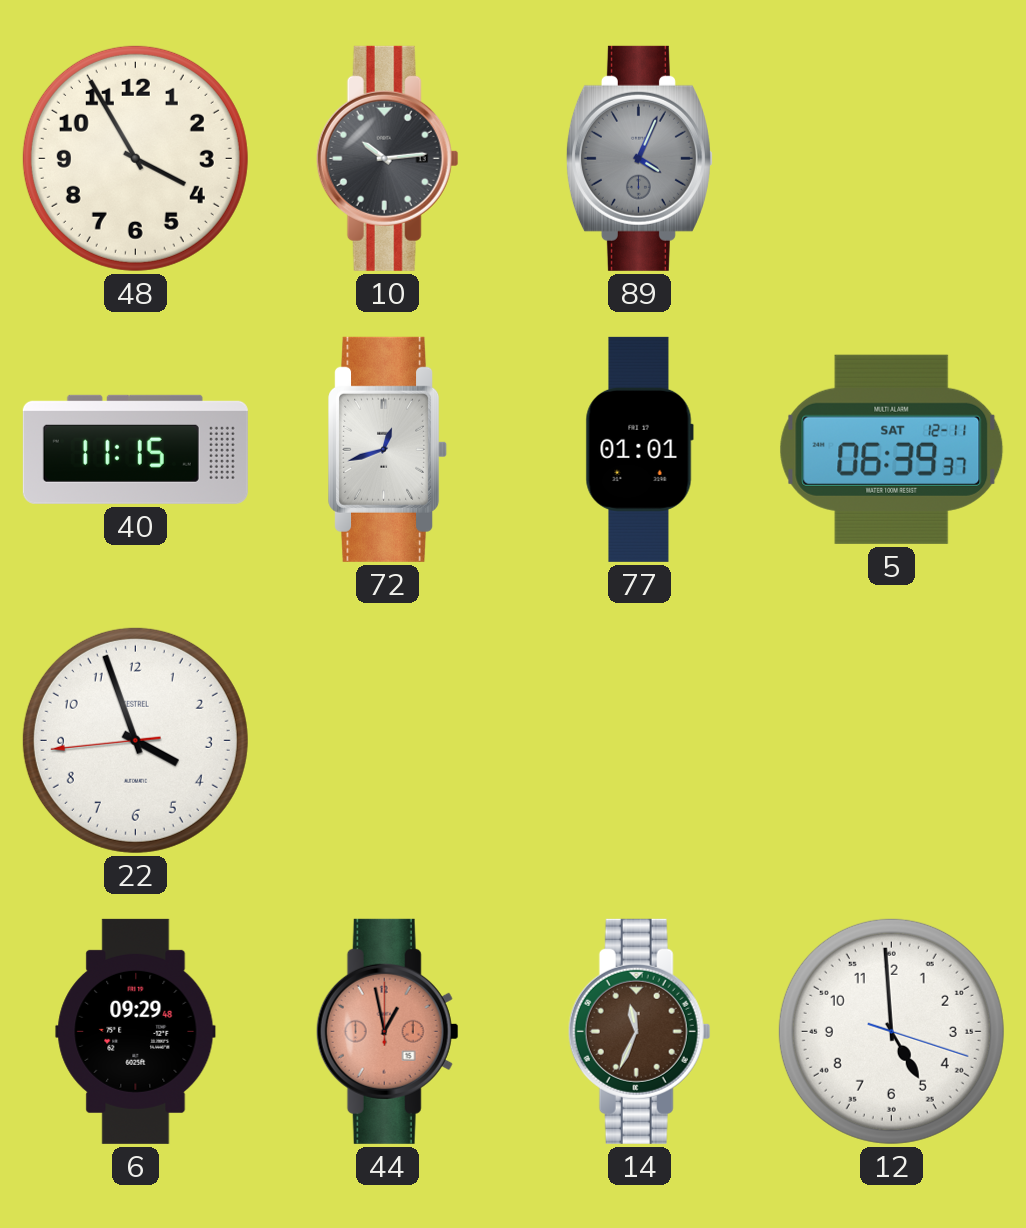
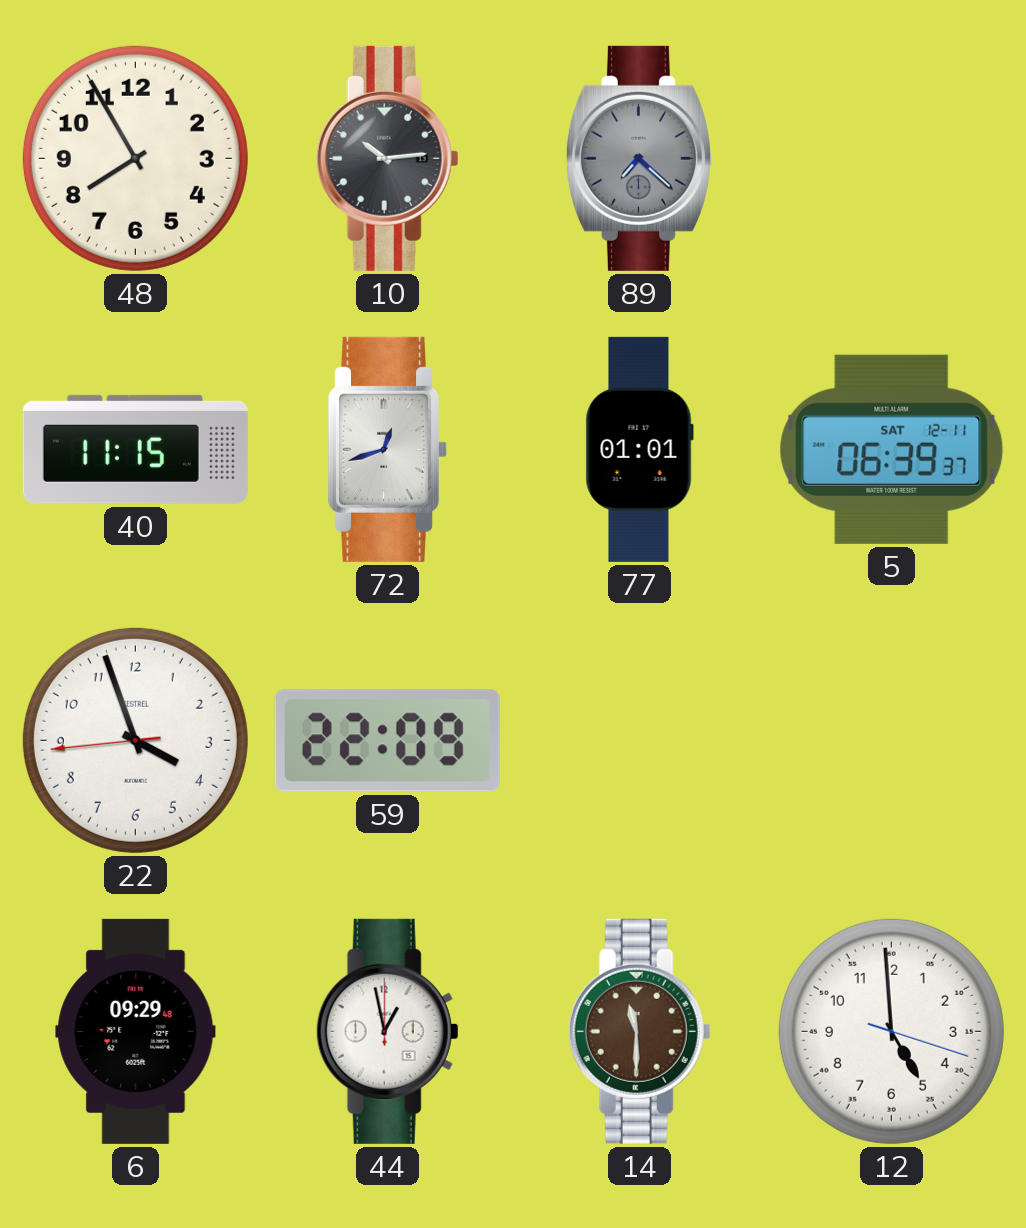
48: 3:55 -> 7:55
89: 4:04 -> 7:22
59: none -> 22:09
44 dial: salmon -> white
14: 11:34 -> 11:30
